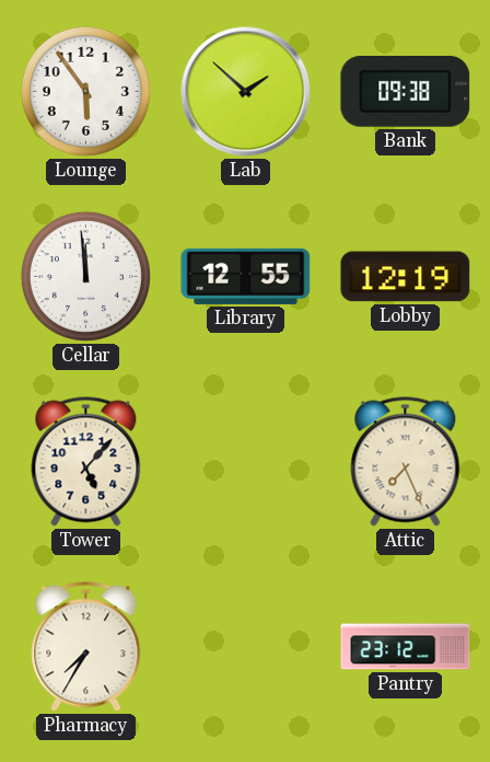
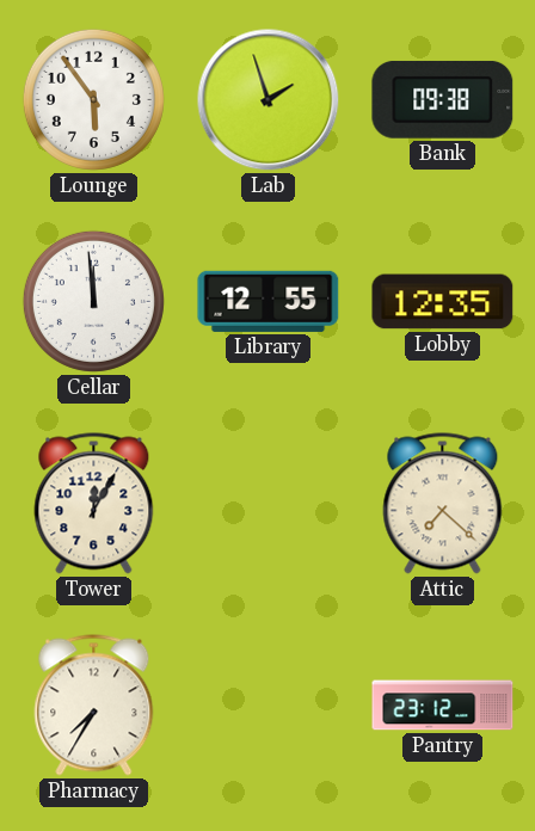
Lab: 1:52 -> 1:57
Lobby: 12:19 -> 12:35
Tower: 5:07 -> 12:05
Attic: 7:26 -> 7:22
